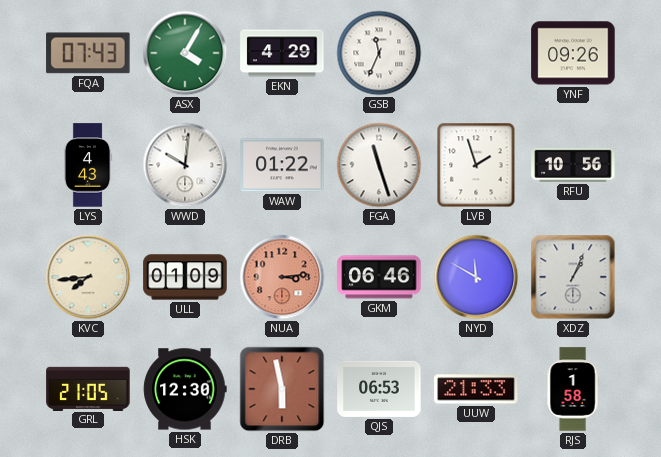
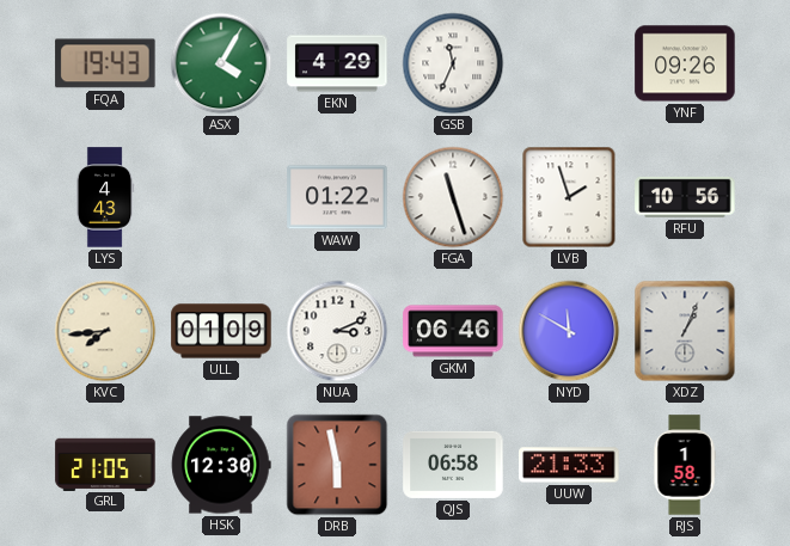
FQA: 07:43 -> 19:43
WWD: 10:01 -> none
NUA: 3:14 -> 3:11
NUA dial: salmon -> white
QJS: 06:53 -> 06:58
